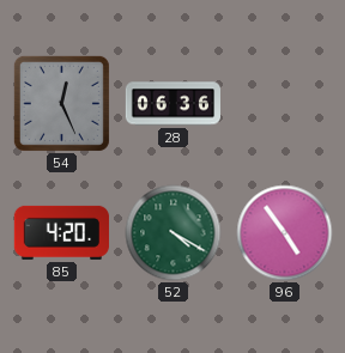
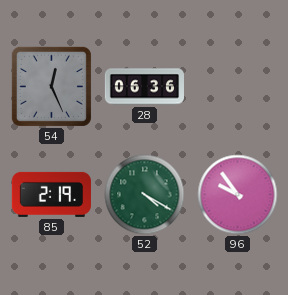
85: 4:20 -> 2:19
96: 4:54 -> 9:54
